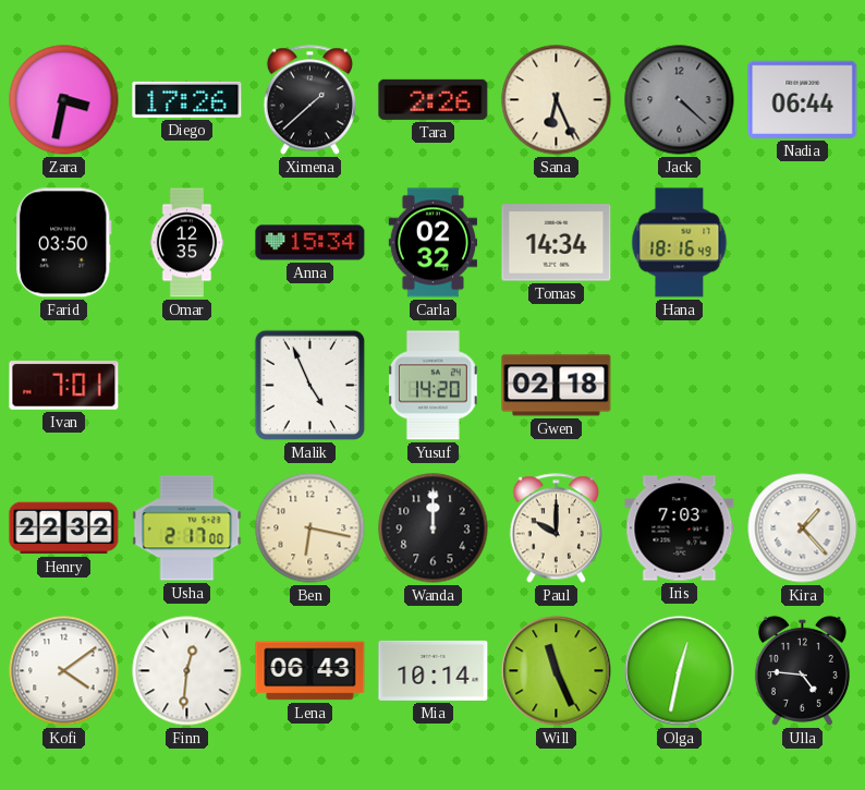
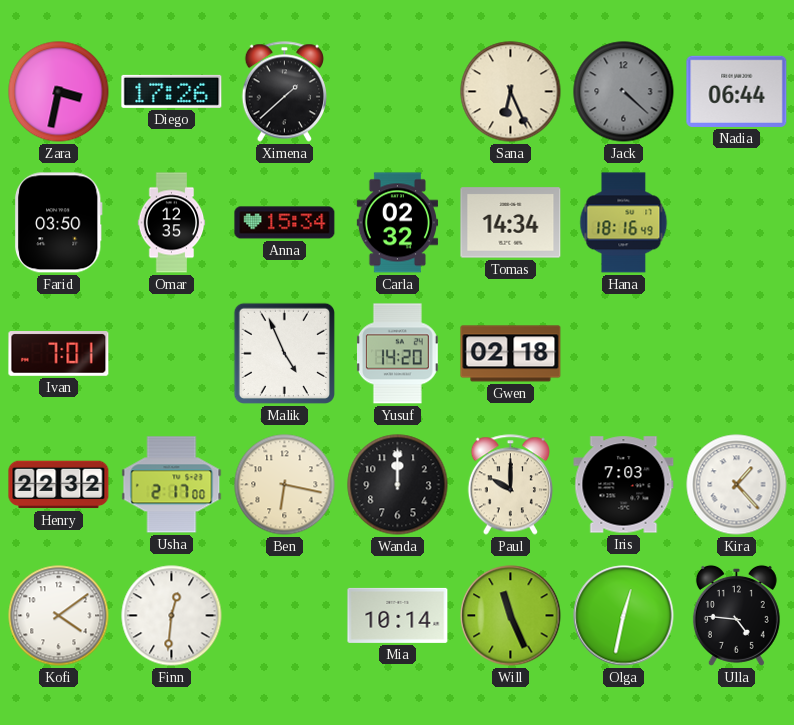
Tara: 2:26 -> none
Lena: 06:43 -> none
